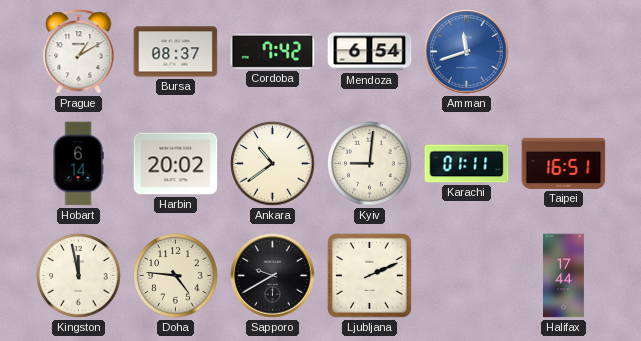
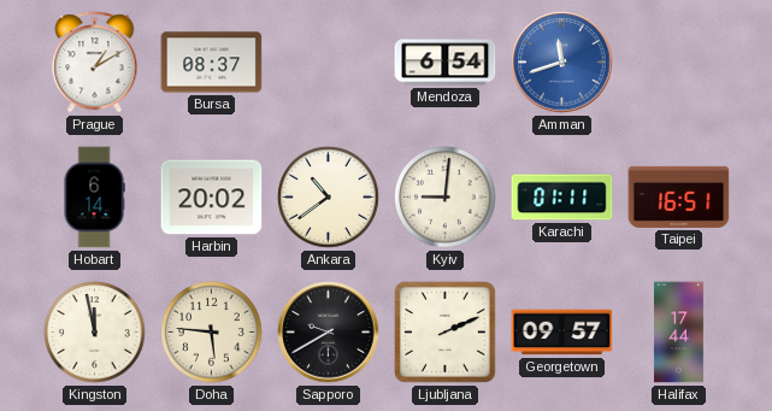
Cordoba: 7:42 -> none
Doha: 4:46 -> 5:46
Georgetown: none -> 09:57
